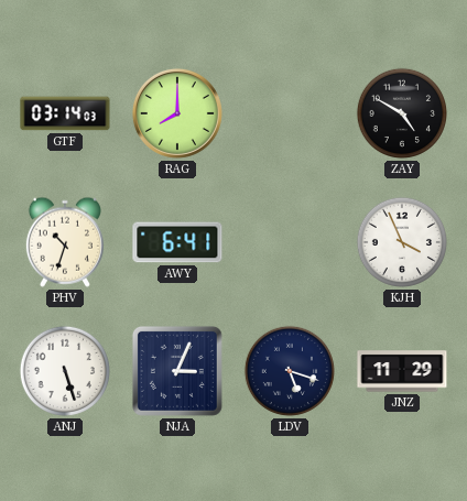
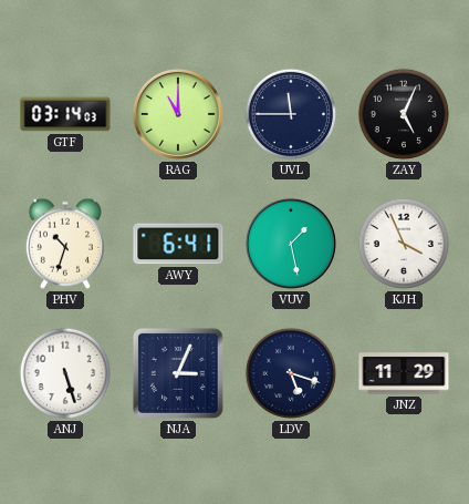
RAG: 8:00 -> 11:00
UVL: none -> 11:45
ZAY: 4:50 -> 5:04
VUV: none -> 1:28
